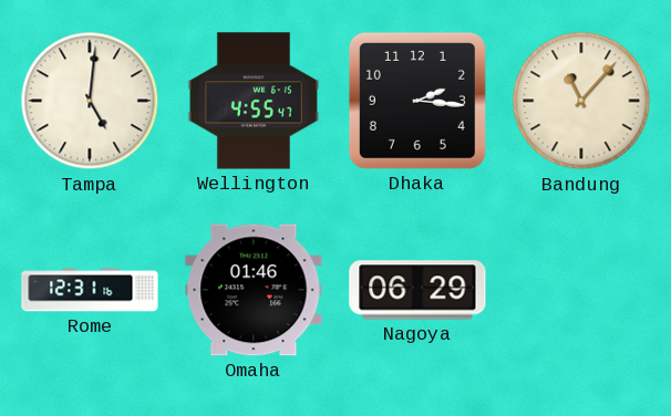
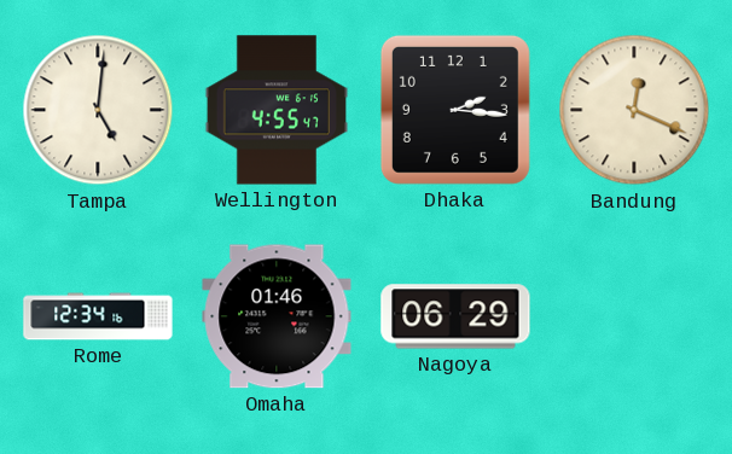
Bandung: 11:07 -> 12:19
Rome: 12:31 -> 12:34
